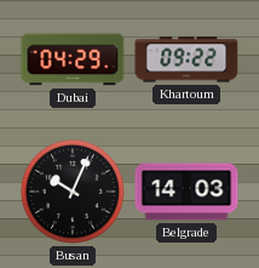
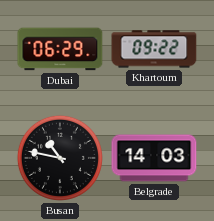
Dubai: 04:29 -> 06:29
Busan: 10:04 -> 10:47
